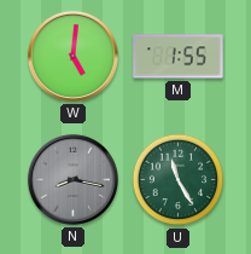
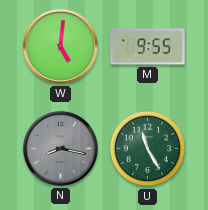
M: 1:55 -> 9:55
